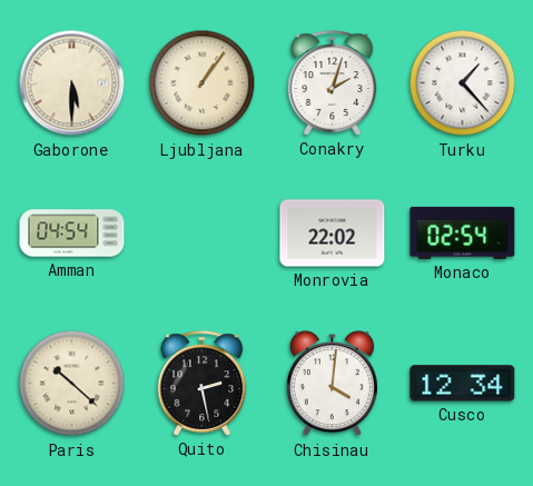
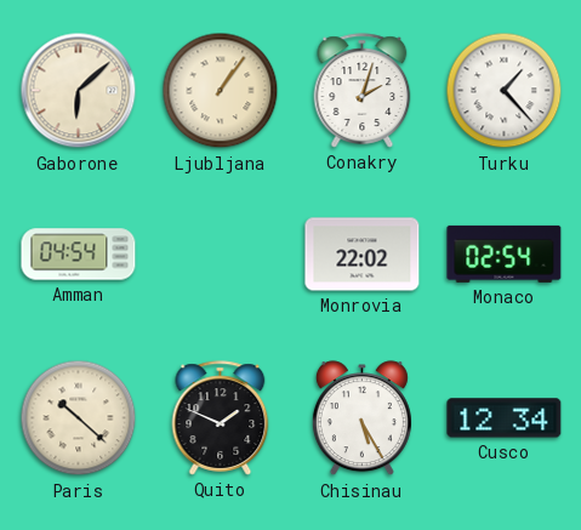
Gaborone: 5:30 -> 6:08
Quito: 2:28 -> 1:49
Chisinau: 4:01 -> 5:25
